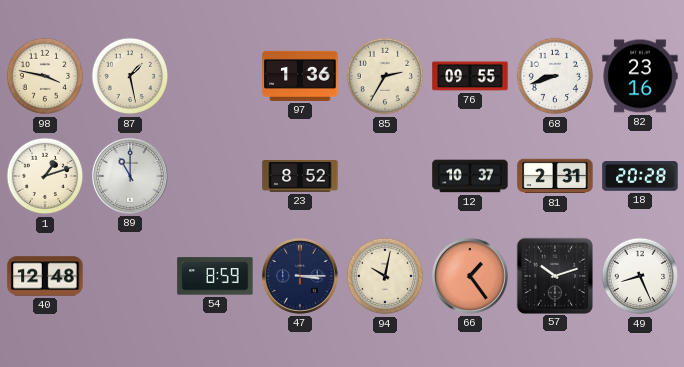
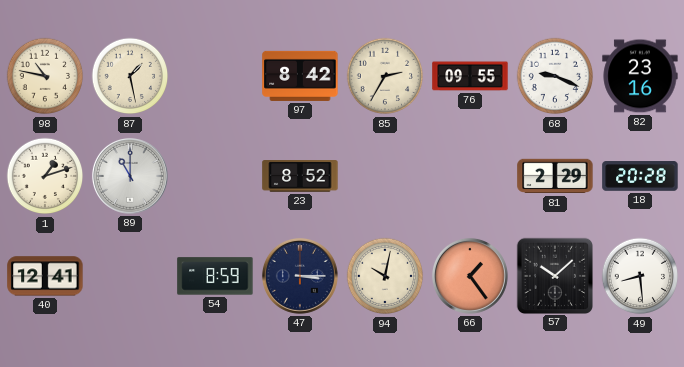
98: 3:47 -> 10:47
97: 1:36 -> 8:42
68: 8:42 -> 9:19
12: 10:37 -> none
81: 2:31 -> 2:29
40: 12:48 -> 12:41
57: 10:12 -> 10:08
49: 8:26 -> 8:29
